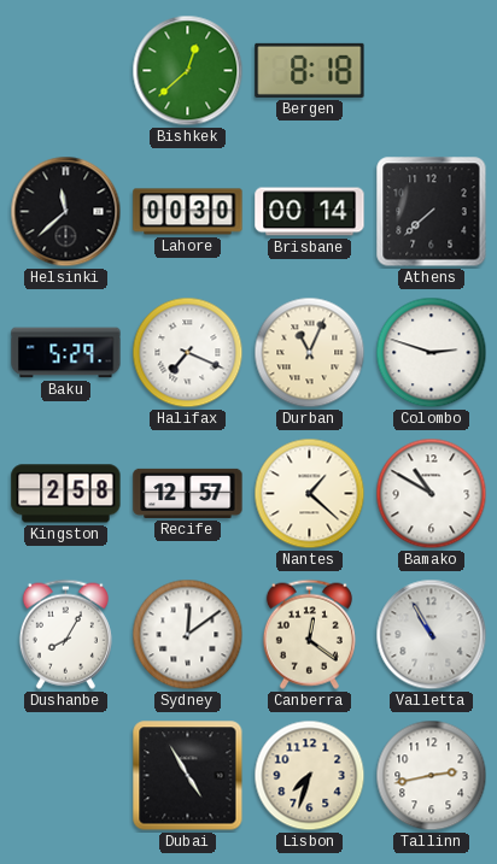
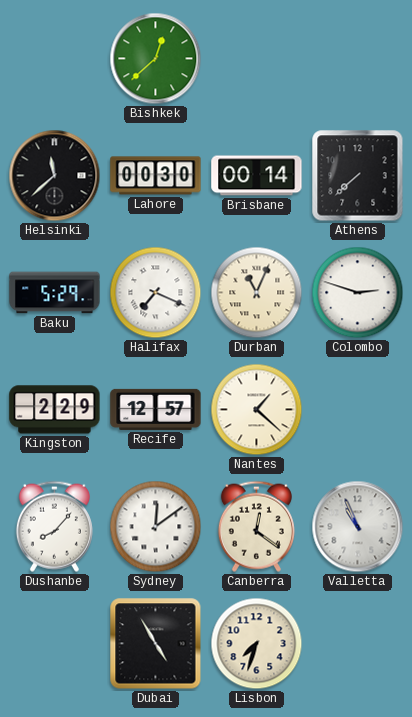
Bergen: 8:18 -> none
Kingston: 2:58 -> 2:29
Bamako: 10:50 -> none
Dushanbe: 8:05 -> 8:07
Valletta: 10:55 -> 10:56
Tallinn: 2:43 -> none
